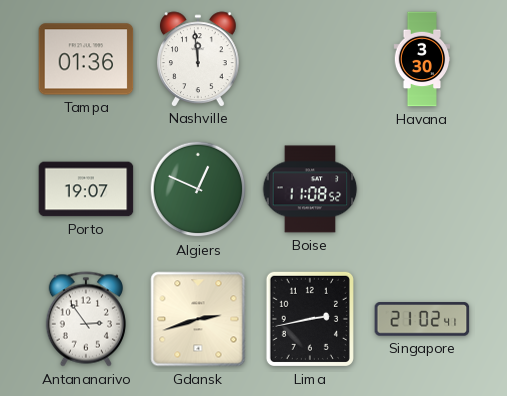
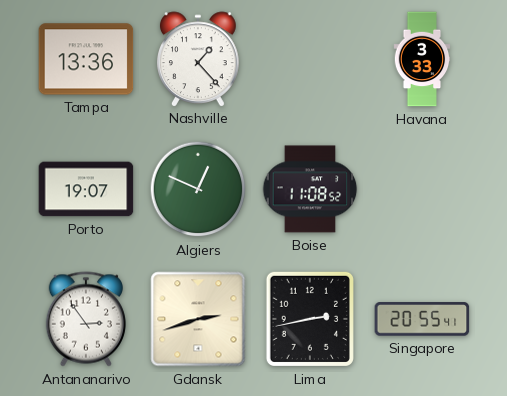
Tampa: 01:36 -> 13:36
Nashville: 11:59 -> 1:23
Havana: 3:30 -> 3:33
Singapore: 21:02 -> 20:55
